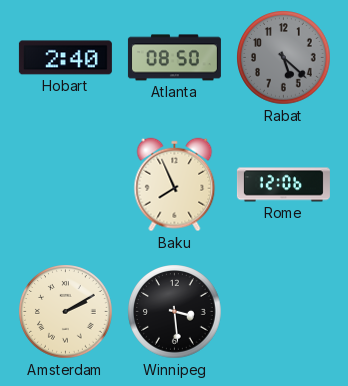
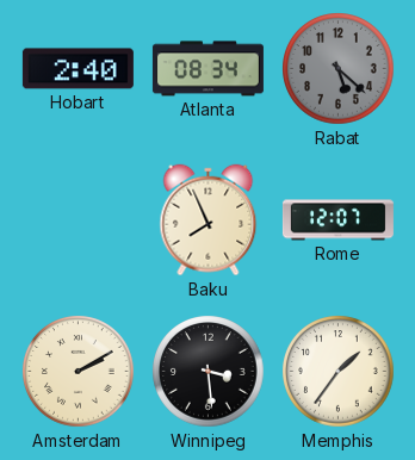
Atlanta: 08:50 -> 08:34
Rome: 12:06 -> 12:07
Memphis: none -> 1:36
